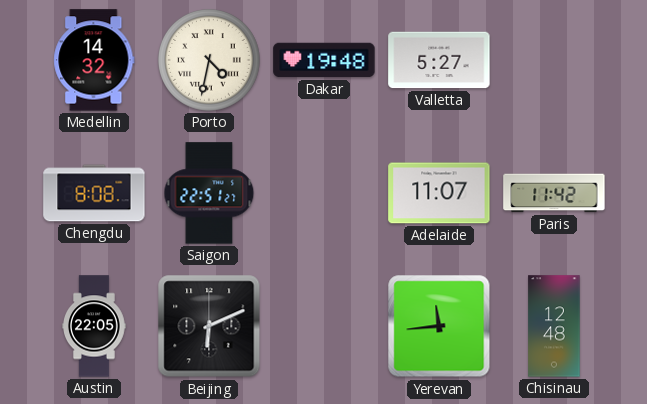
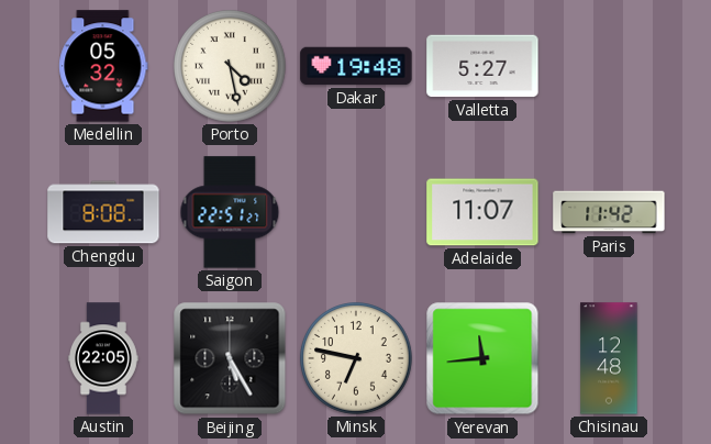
Medellin: 14:32 -> 05:32
Porto: 4:32 -> 4:28
Beijing: 6:11 -> 5:25
Minsk: none -> 6:47
